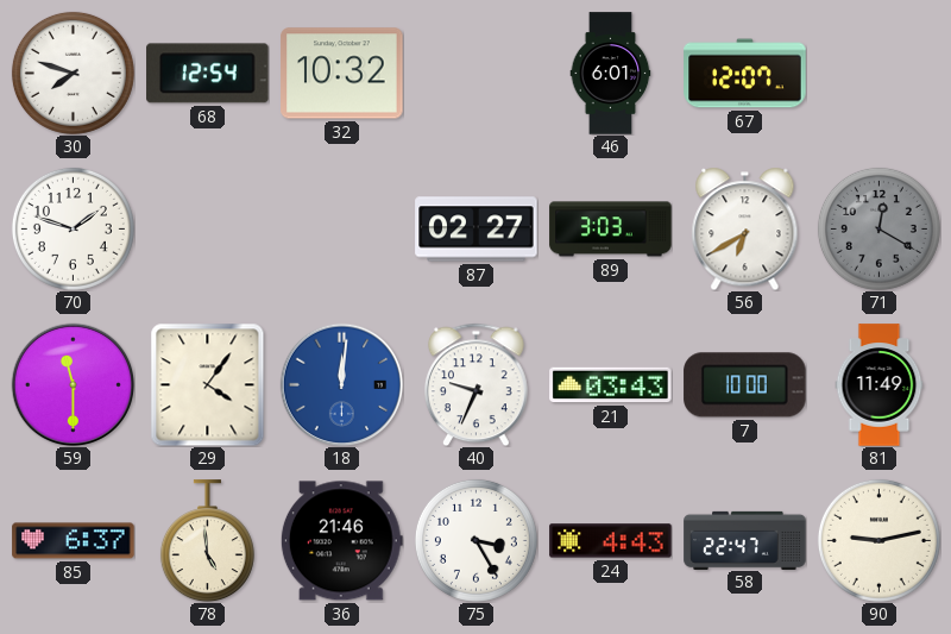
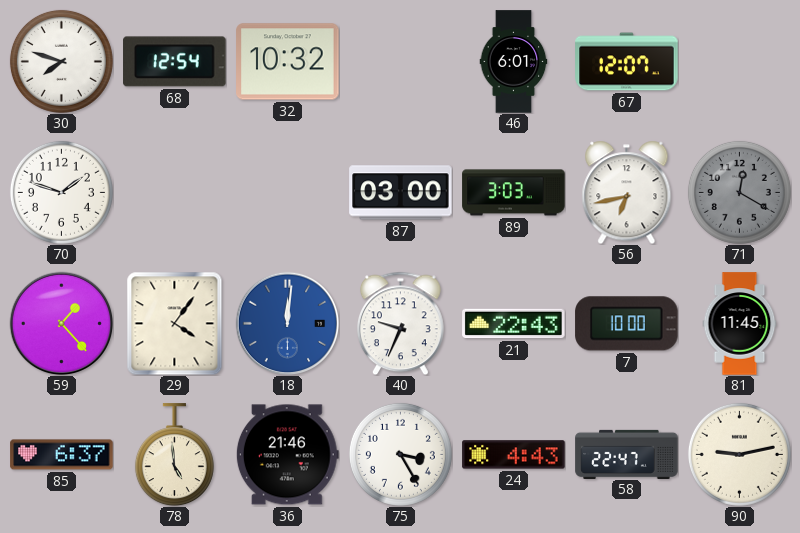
87: 02:27 -> 03:00
56: 6:40 -> 6:43
59: 11:30 -> 1:23
21: 03:43 -> 22:43
81: 11:49 -> 11:45
